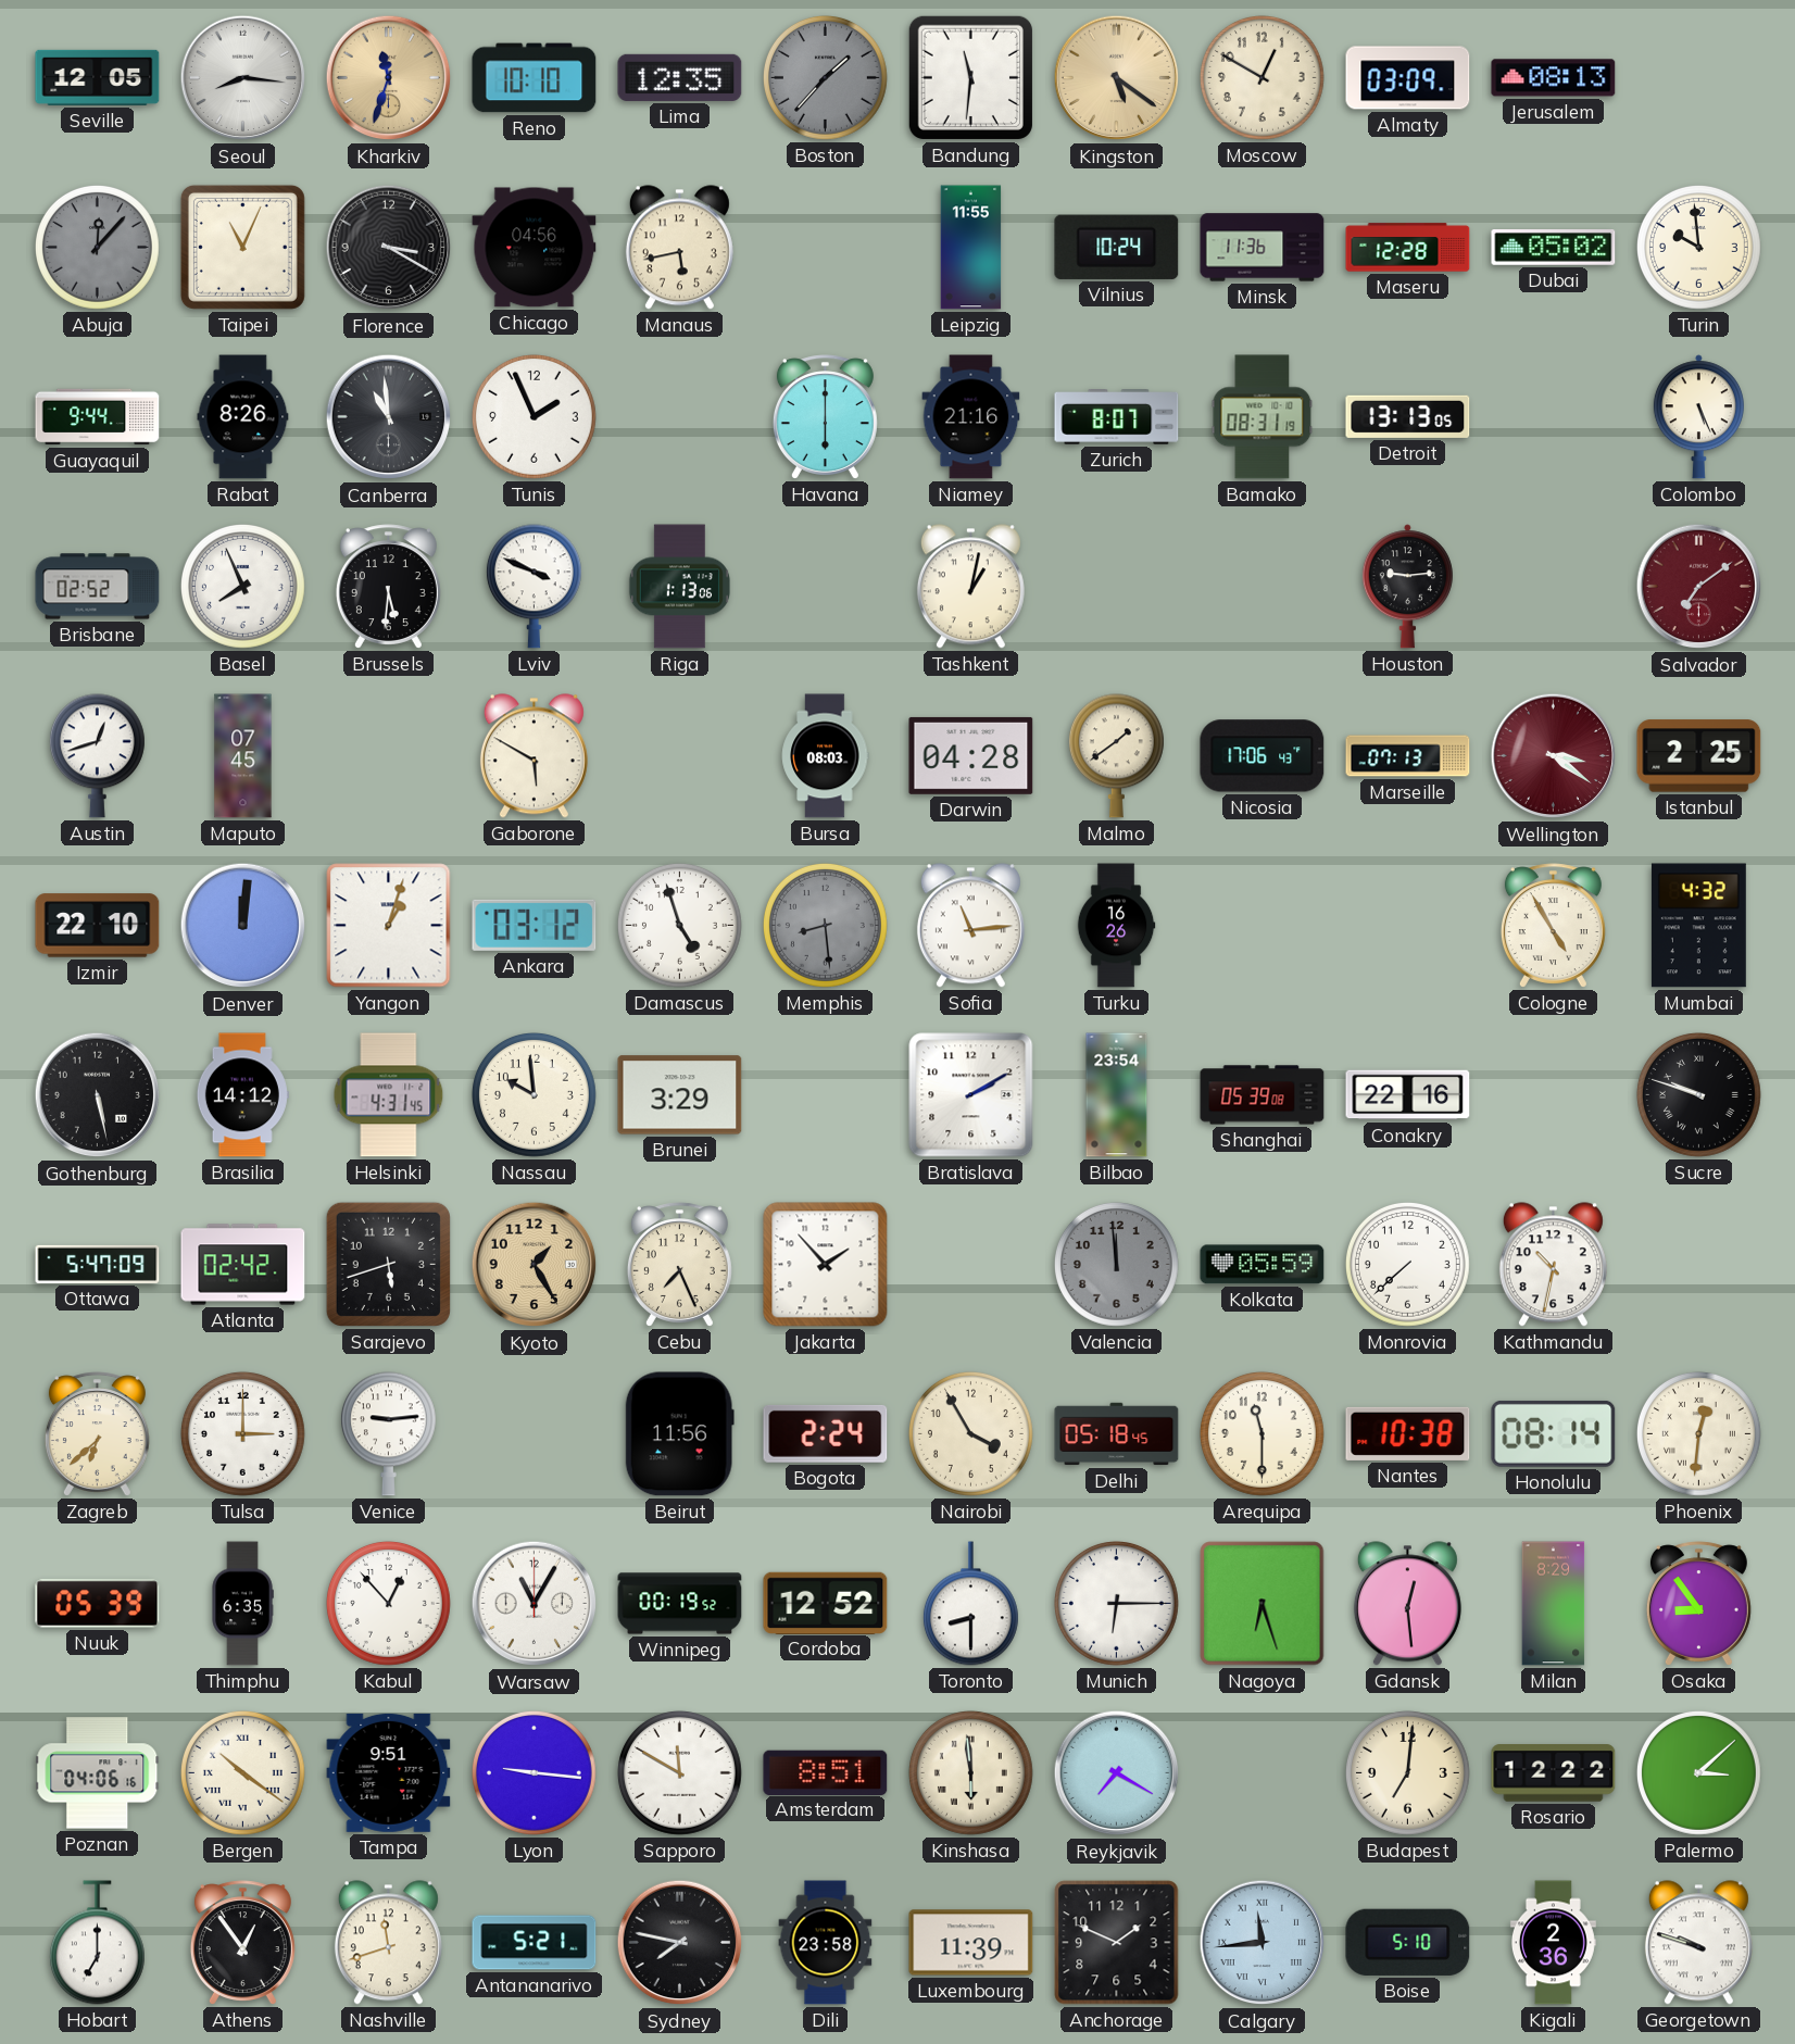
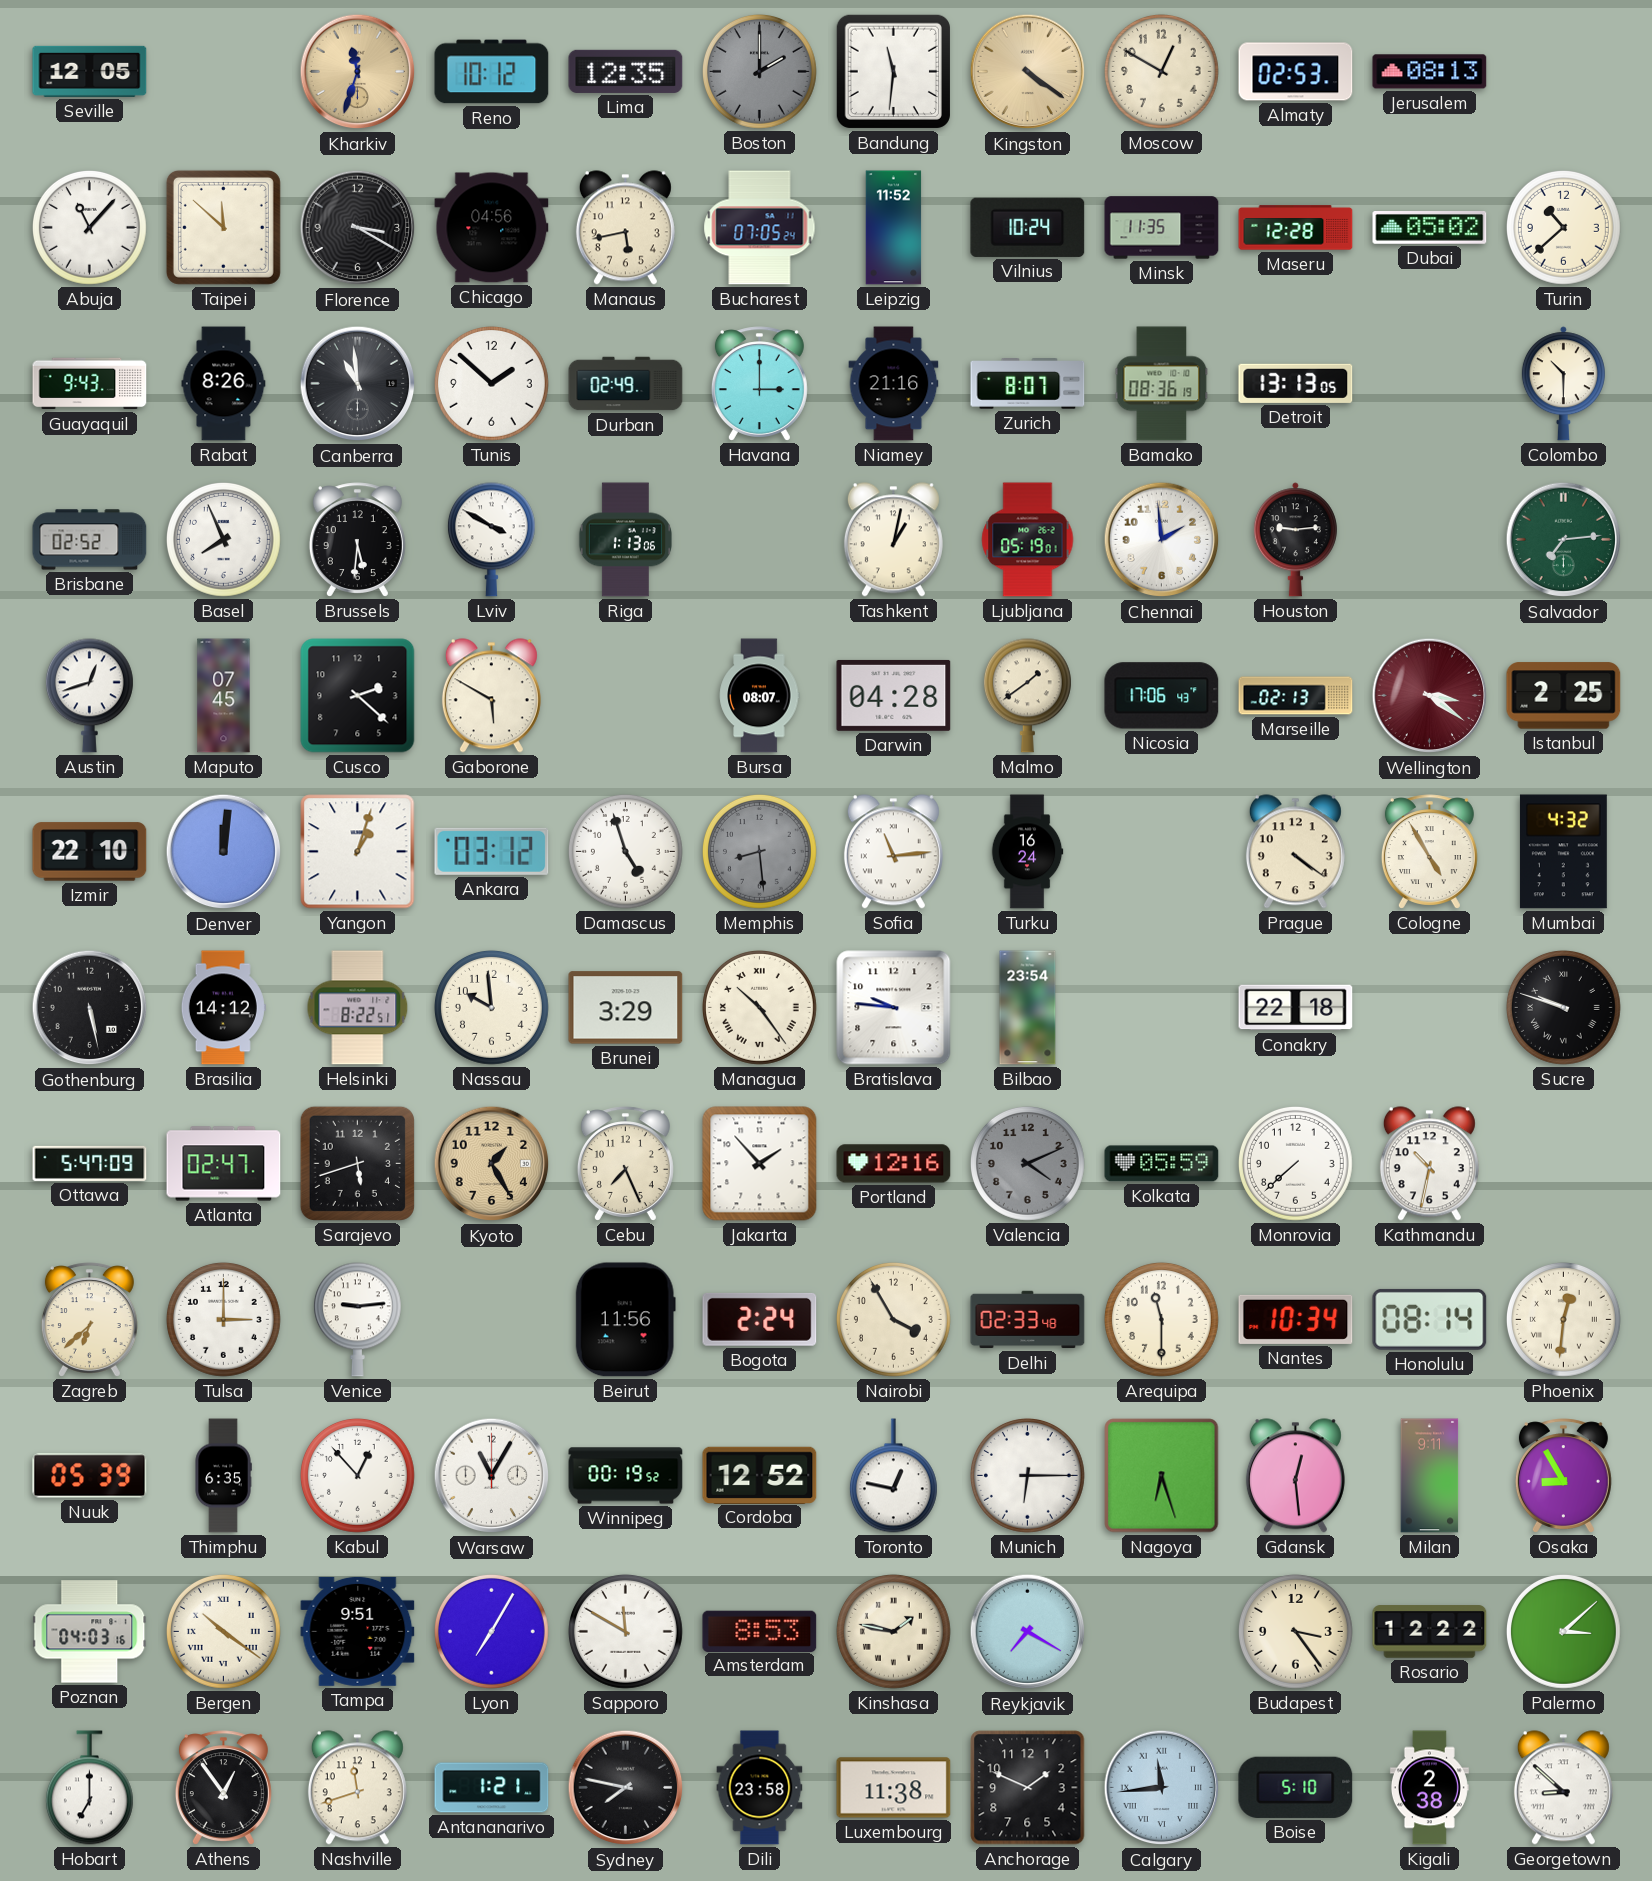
Seoul: 8:16 -> none
Reno: 10:10 -> 10:12
Boston: 1:37 -> 2:00
Kingston: 5:21 -> 4:21
Almaty: 03:09 -> 02:53
Abuja: 12:07 -> 11:07
Abuja dial: grey -> white
Taipei: 11:04 -> 11:52
Bucharest: none -> 07:05
Leipzig: 11:55 -> 11:52
Minsk: 11:36 -> 11:35
Turin: 9:59 -> 10:38
Guayaquil: 9:44 -> 9:43
Tunis: 1:56 -> 1:52
Durban: none -> 02:49
Havana: 6:00 -> 3:00
Bamako: 08:31 -> 08:36
Colombo: 5:26 -> 10:30
Lviv: 3:49 -> 3:50
Ljubljana: none -> 05:19
Chennai: none -> 1:59
Salvador: 7:09 -> 7:14
Salvador dial: burgundy -> green
Cusco: none -> 2:22
Bursa: 08:03 -> 08:07
Marseille: 07:13 -> 02:13
Turku: 16:26 -> 16:24
Prague: none -> 4:21
Helsinki: 4:31 -> 8:22
Managua: none -> 10:24
Bratislava: 2:10 -> 9:46
Shanghai: 05:39 -> none
Conakry: 22:16 -> 22:18
Atlanta: 02:42 -> 02:47
Portland: none -> 12:16
Valencia: 11:59 -> 4:11
Delhi: 05:18 -> 02:33
Nantes: 10:38 -> 10:34
Toronto: 8:30 -> 12:47
Milan: 8:29 -> 9:11
Osaka: 8:54 -> 8:55
Poznan: 04:06 -> 04:03
Lyon: 9:16 -> 7:05
Amsterdam: 8:51 -> 8:53
Kinshasa: 5:59 -> 1:47
Budapest: 7:01 -> 3:24
Antananarivo: 5:21 -> 1:21
Luxembourg: 11:39 -> 11:38
Kigali: 2:36 -> 2:38
Georgetown: 9:48 -> 8:52
